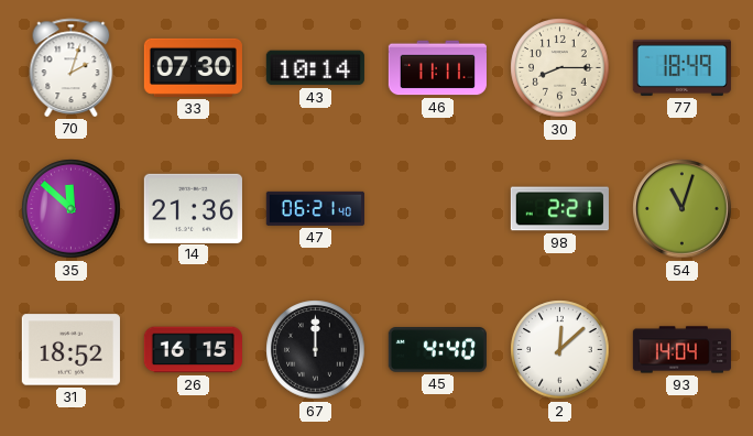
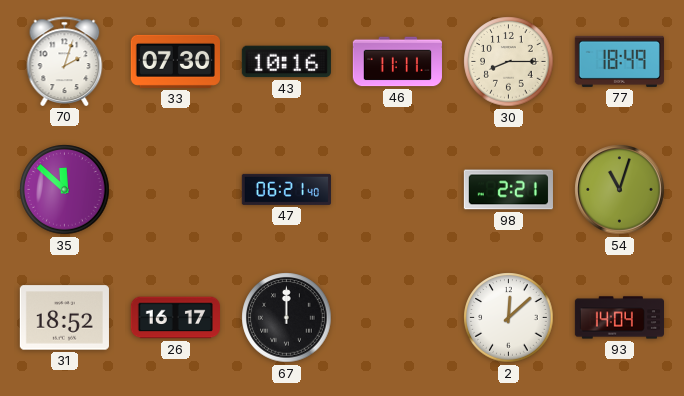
43: 10:14 -> 10:16
14: 21:36 -> none
26: 16:15 -> 16:17
45: 4:40 -> none
